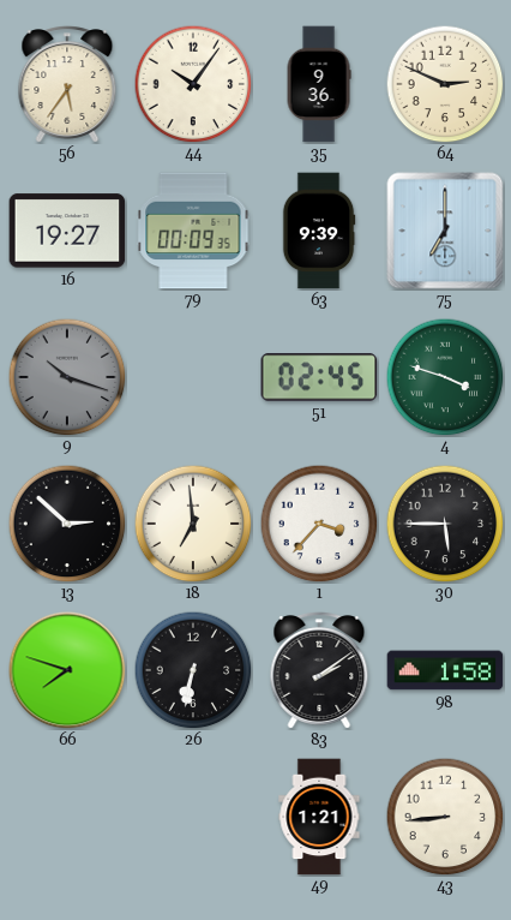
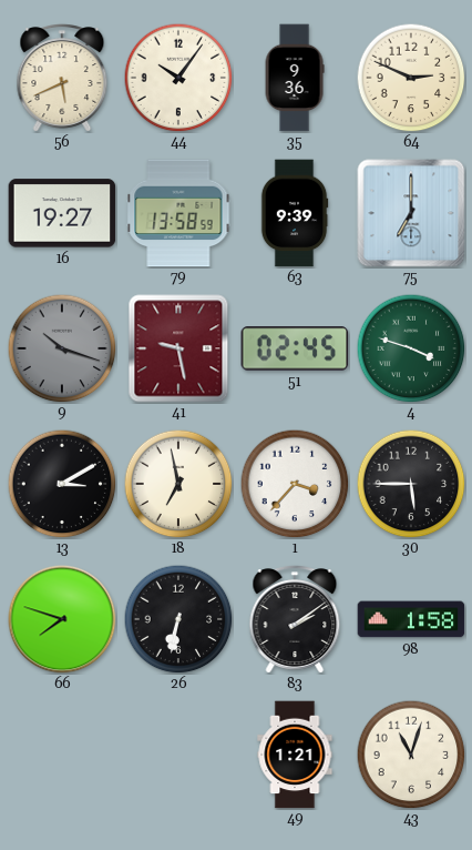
56: 5:36 -> 5:41
79: 00:09 -> 13:58
41: none -> 9:28
13: 2:52 -> 3:10
18: 6:59 -> 6:58
43: 8:44 -> 11:03
